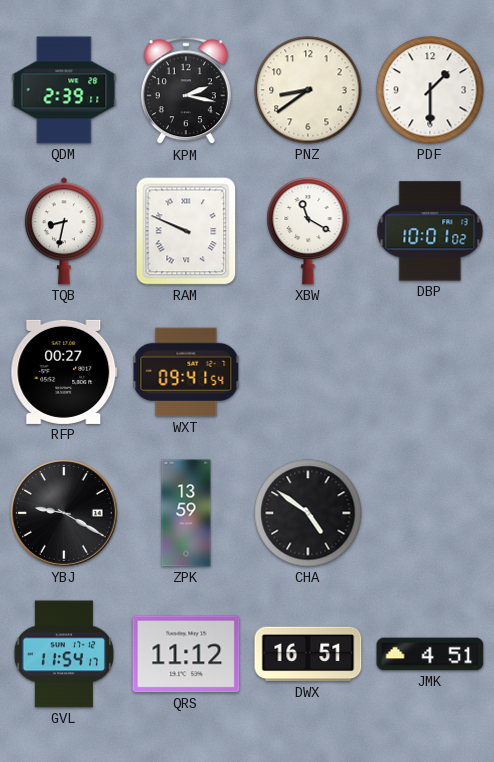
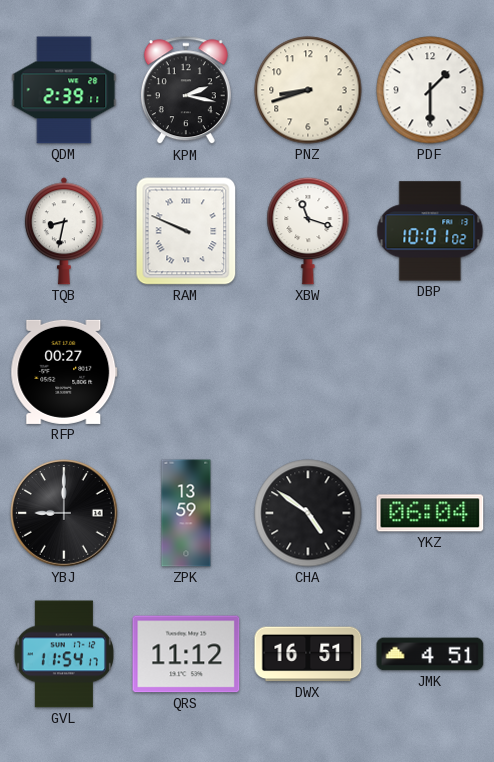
PNZ: 8:39 -> 8:42
XBW: 11:20 -> 11:18
WXT: 09:41 -> none
YBJ: 9:20 -> 9:00
YKZ: none -> 06:04
